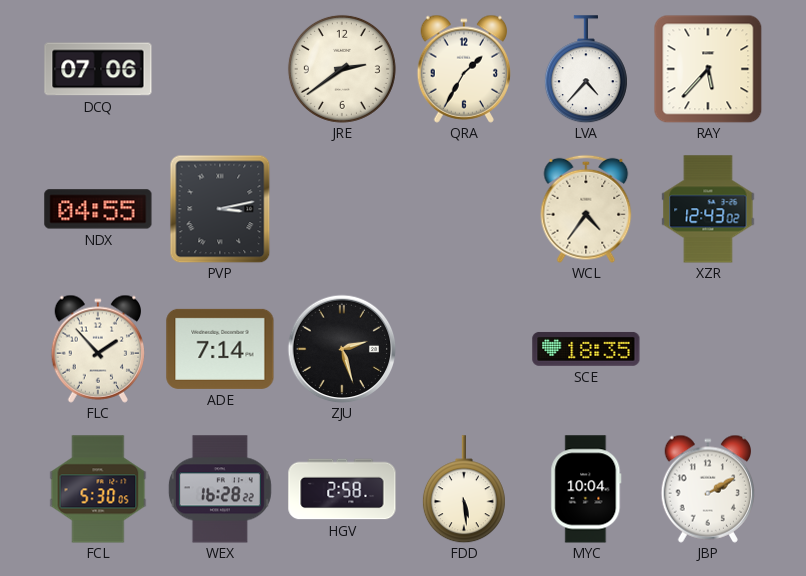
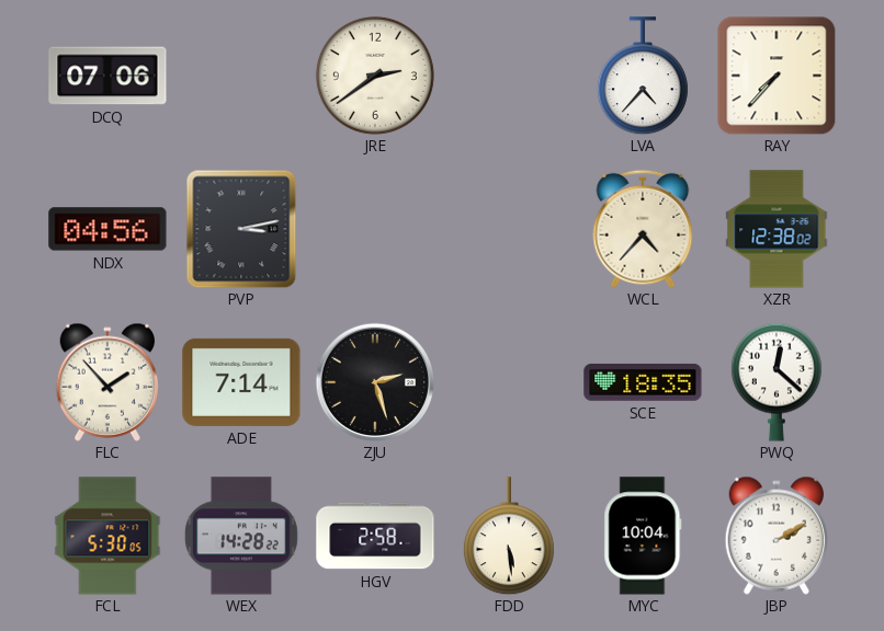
QRA: 1:35 -> none
RAY: 5:37 -> 7:37
NDX: 04:55 -> 04:56
WCL: 4:36 -> 4:37
XZR: 12:43 -> 12:38
PWQ: none -> 12:22
WEX: 16:28 -> 14:28
